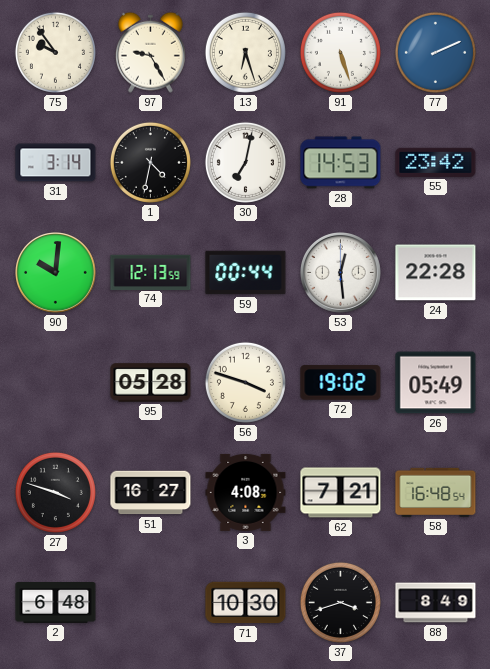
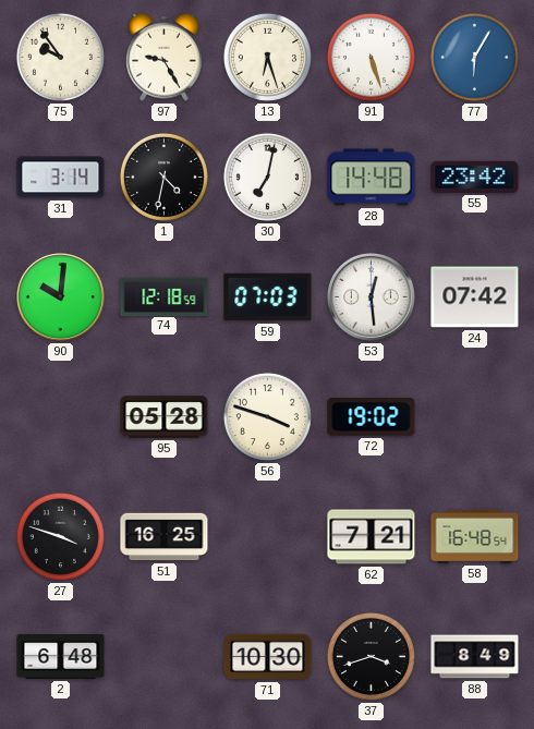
77: 2:11 -> 6:05
28: 14:53 -> 14:48
74: 12:13 -> 12:18
59: 00:44 -> 07:03
24: 22:28 -> 07:42
26: 05:49 -> none
51: 16:27 -> 16:25
3: 4:08 -> none
